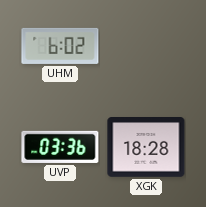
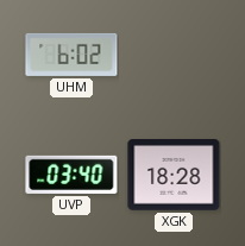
UVP: 03:36 -> 03:40
